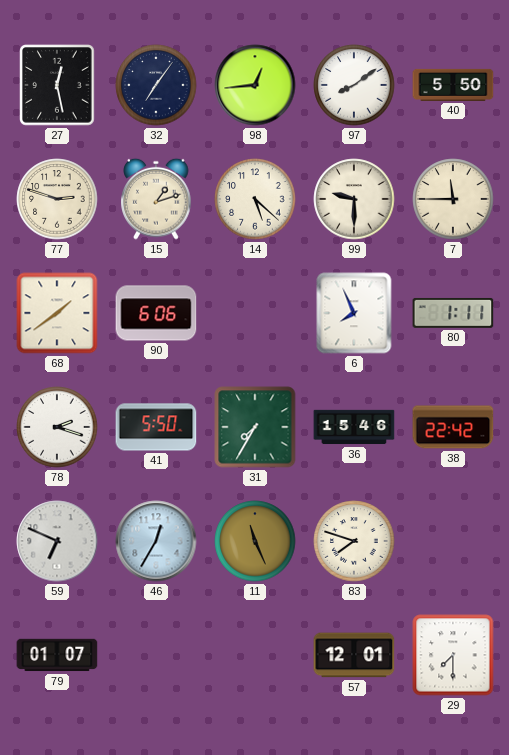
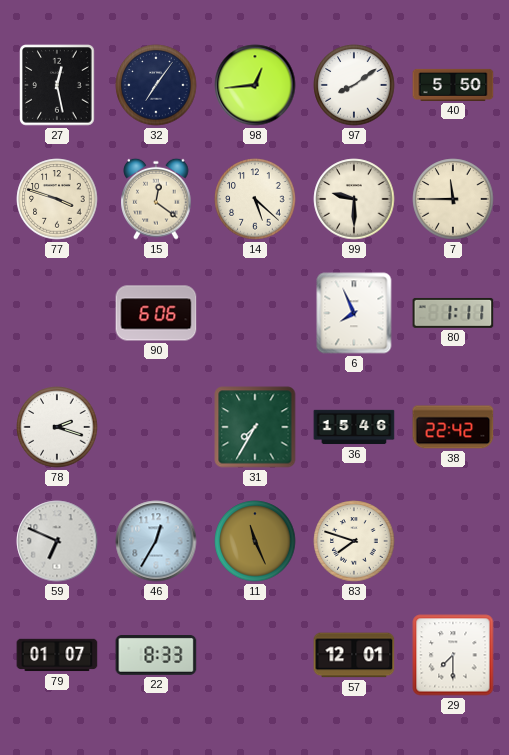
77: 2:48 -> 3:48
15: 1:12 -> 12:21
68: 1:39 -> none
41: 5:50 -> none
22: none -> 8:33
